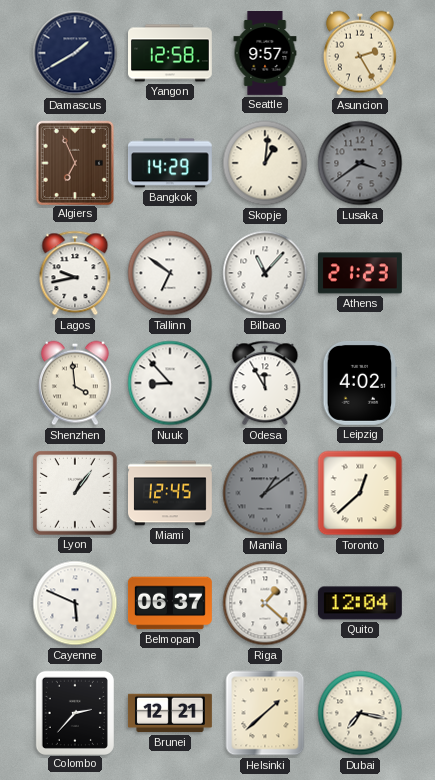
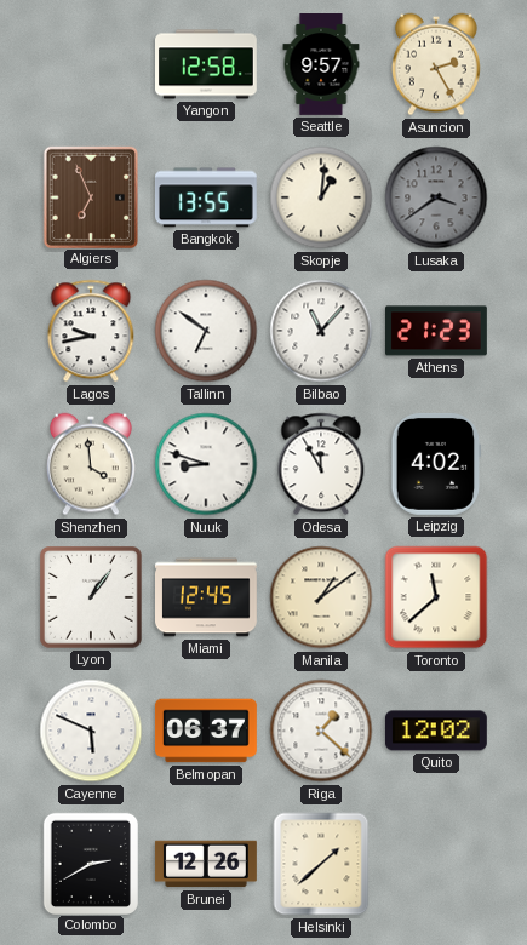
Damascus: 1:40 -> none
Bangkok: 14:29 -> 13:55
Nuuk: 8:53 -> 8:48
Manila dial: grey -> cream
Toronto: 12:38 -> 11:38
Quito: 12:04 -> 12:02
Colombo: 2:37 -> 2:40
Brunei: 12:21 -> 12:26
Dubai: 7:17 -> none
